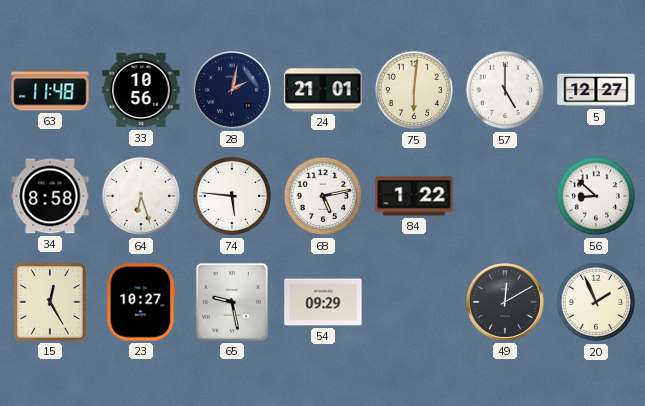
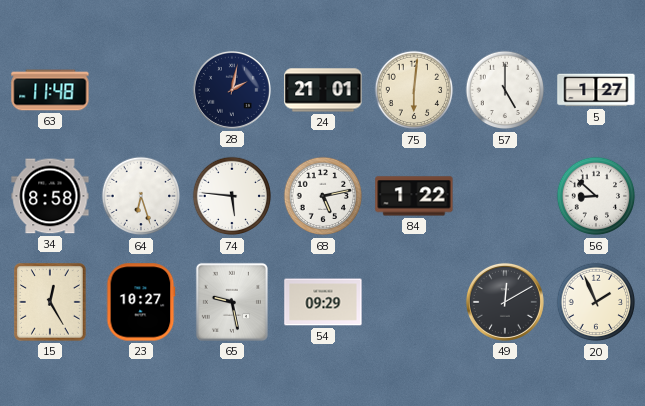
33: 10:56 -> none
5: 12:27 -> 1:27
